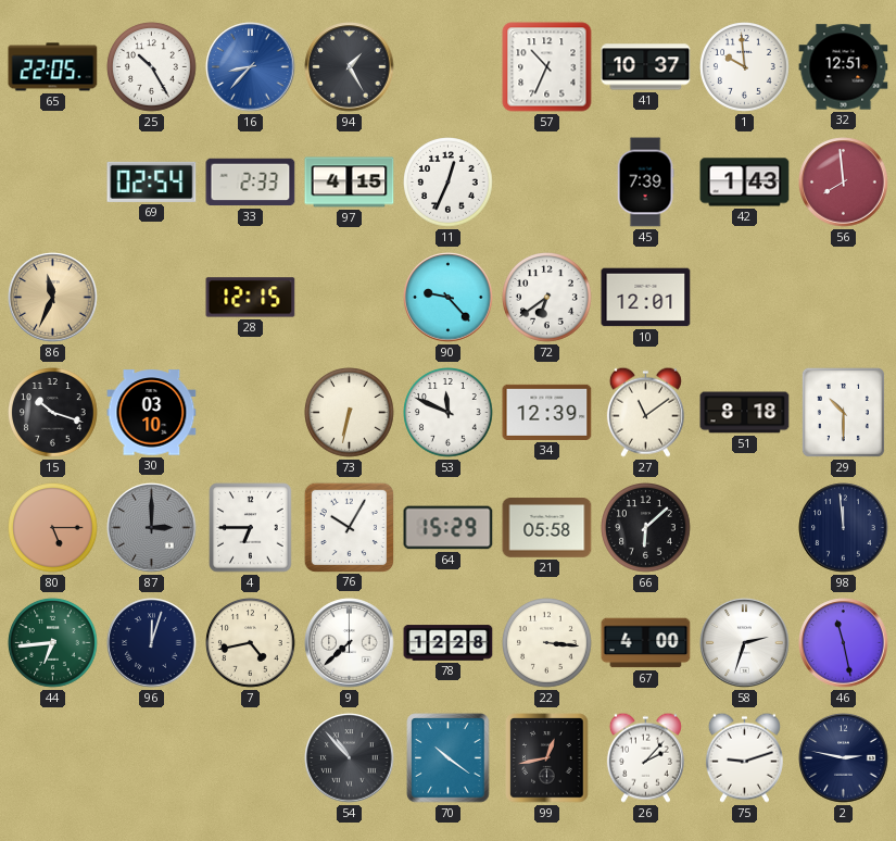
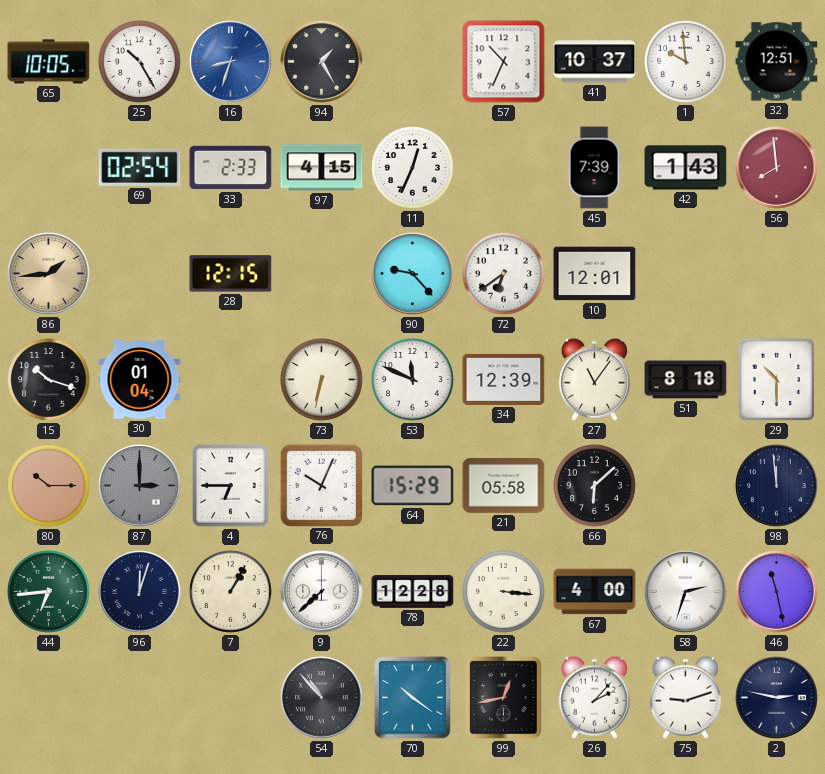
65: 22:05 -> 10:05
16: 8:37 -> 8:33
86: 11:34 -> 1:44
30: 03:10 -> 01:04
27: 11:09 -> 11:06
80: 5:15 -> 10:15
76: 10:05 -> 10:04
7: 4:43 -> 1:05
